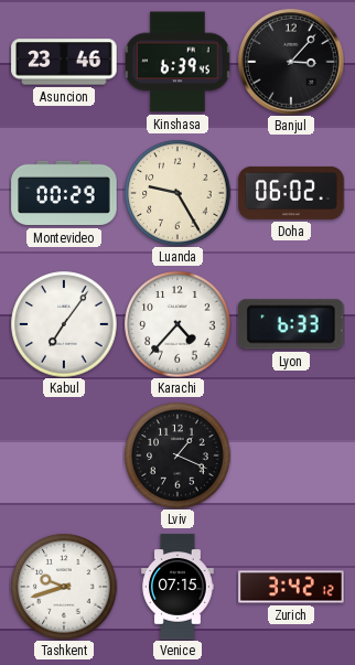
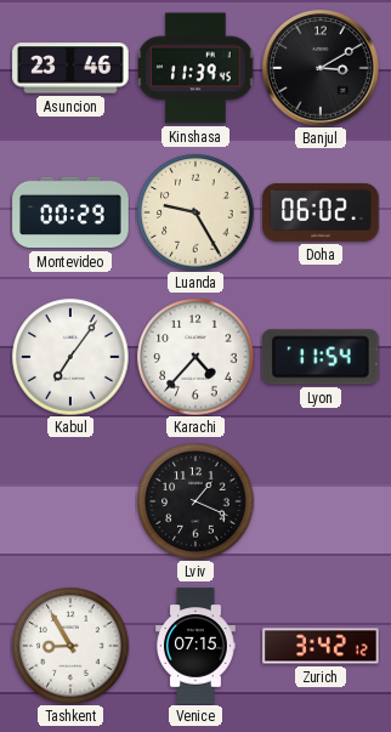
Kinshasa: 6:39 -> 11:39
Banjul: 3:07 -> 3:10
Lyon: 6:33 -> 11:54
Tashkent: 9:42 -> 8:55
